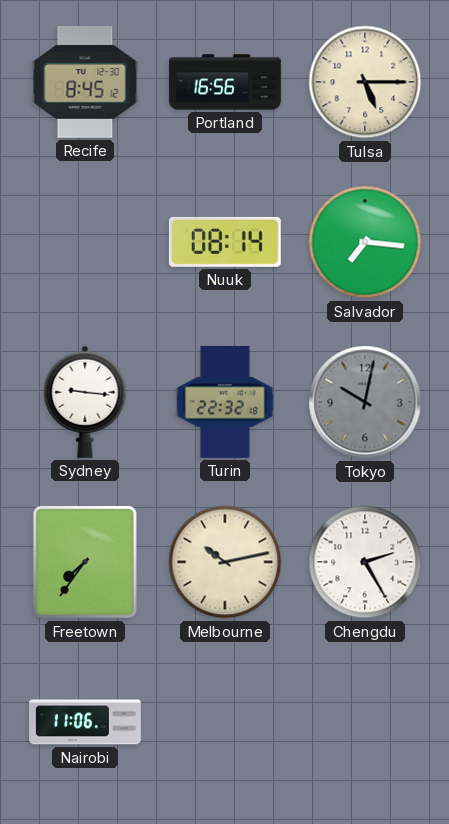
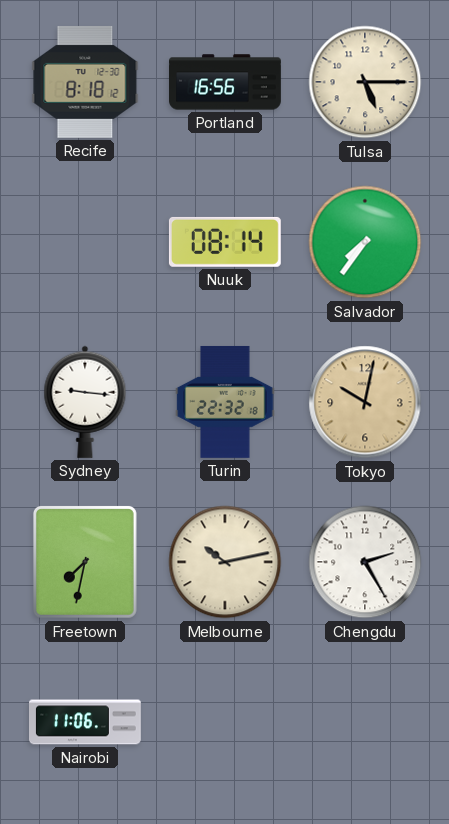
Recife: 8:45 -> 8:18
Salvador: 7:16 -> 7:36
Tokyo dial: grey -> champagne
Freetown: 7:36 -> 7:32
